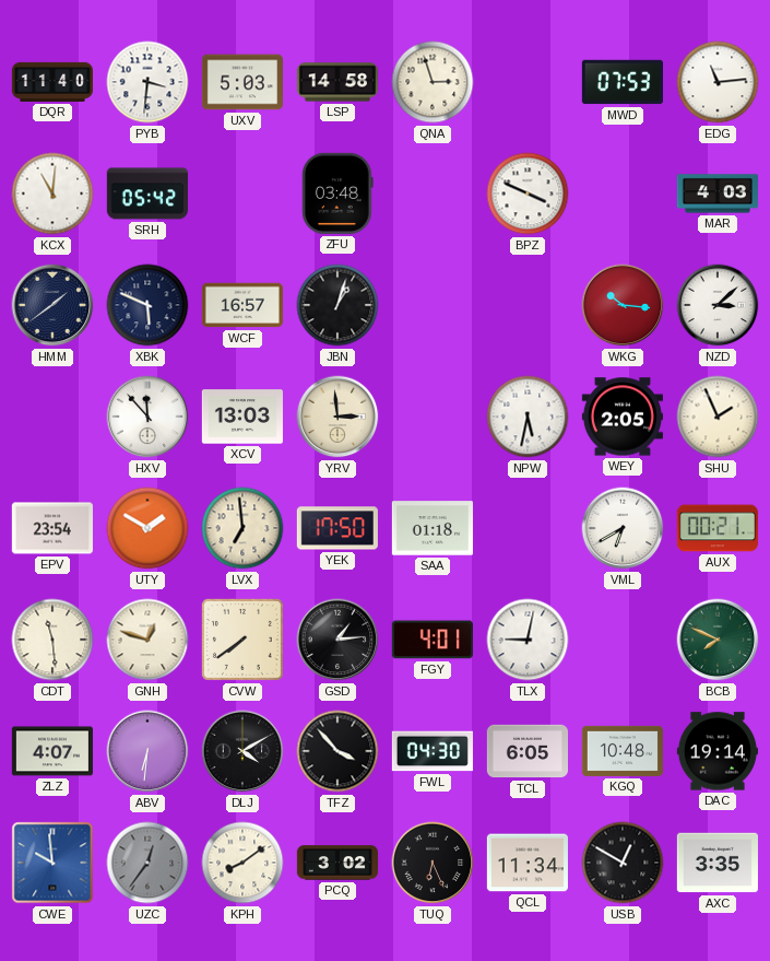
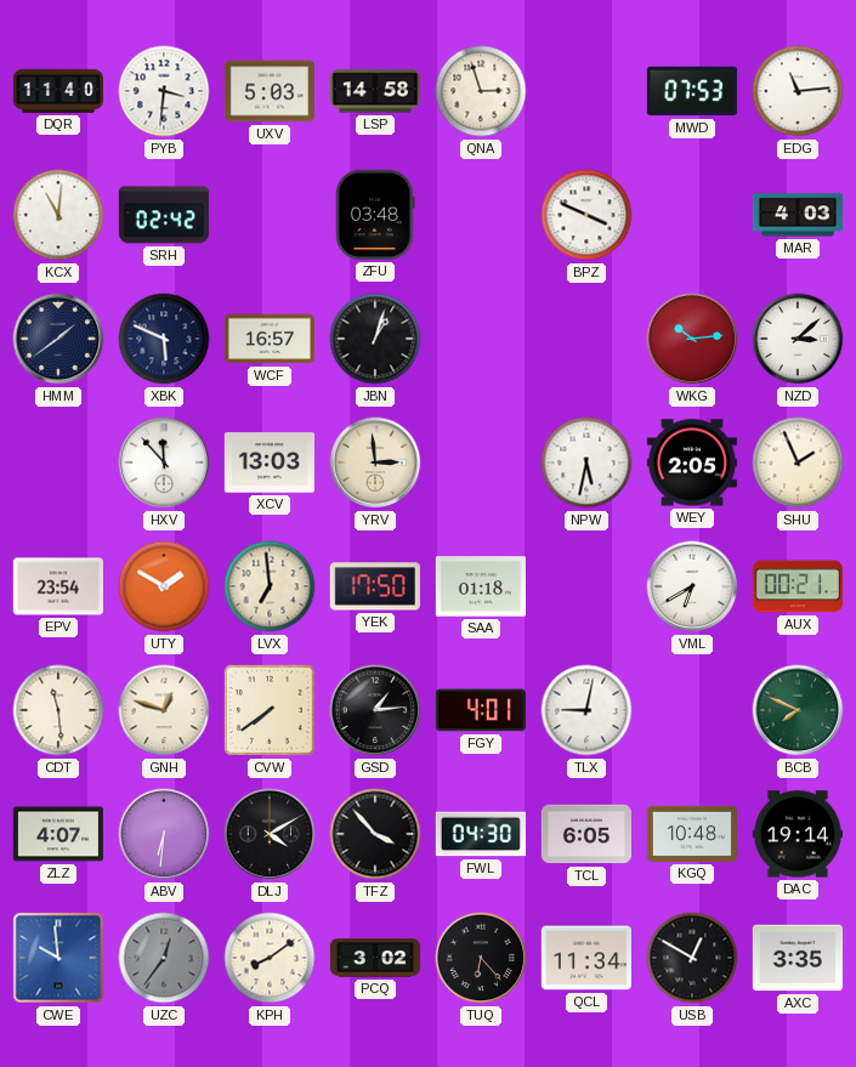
SRH: 05:42 -> 02:42
WKG: 10:16 -> 10:14
TUQ: 6:26 -> 6:23
